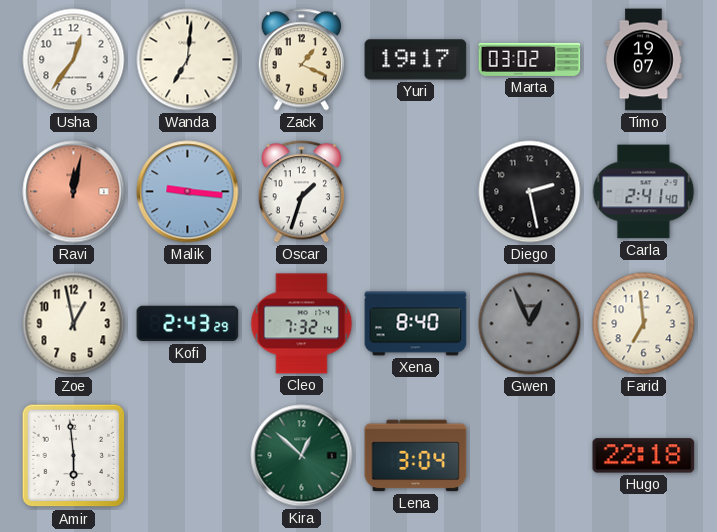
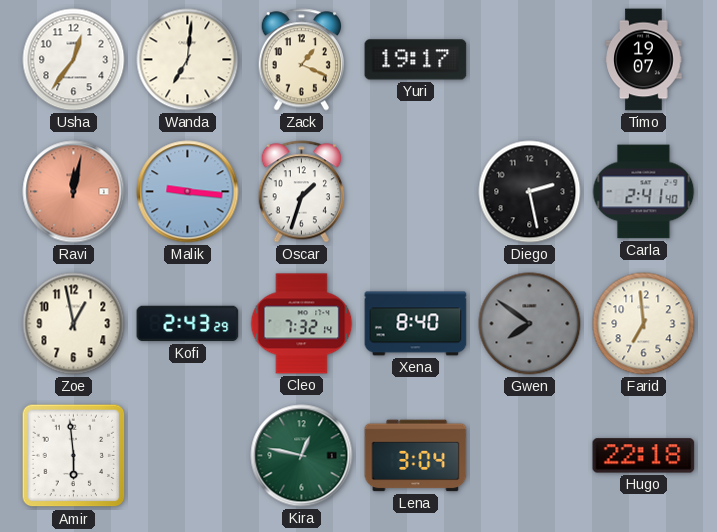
Marta: 03:02 -> none
Gwen: 12:56 -> 7:51
Kira: 12:52 -> 12:47
